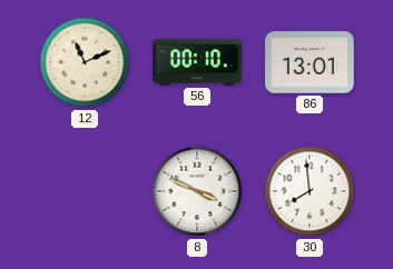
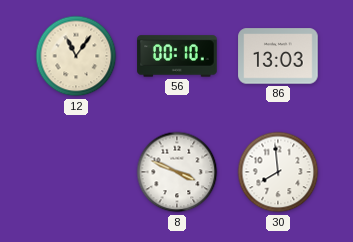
12: 11:11 -> 11:06
86: 13:01 -> 13:03
